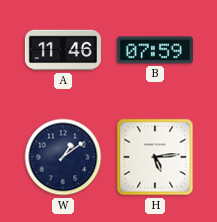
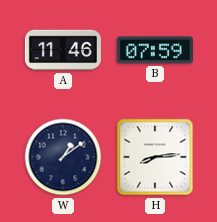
H: 5:14 -> 8:14
